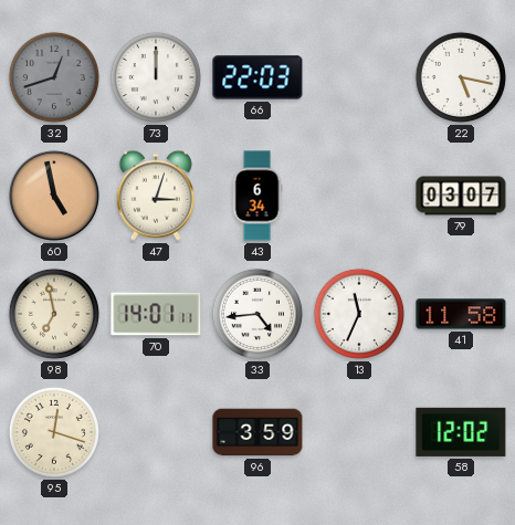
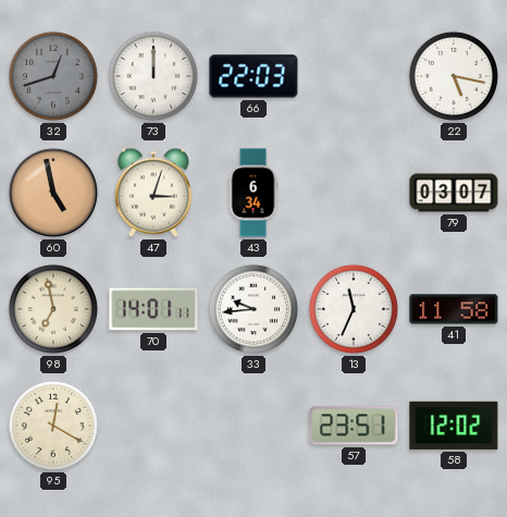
33: 4:44 -> 9:44
95: 12:18 -> 12:20
96: 3:59 -> none
57: none -> 23:51
